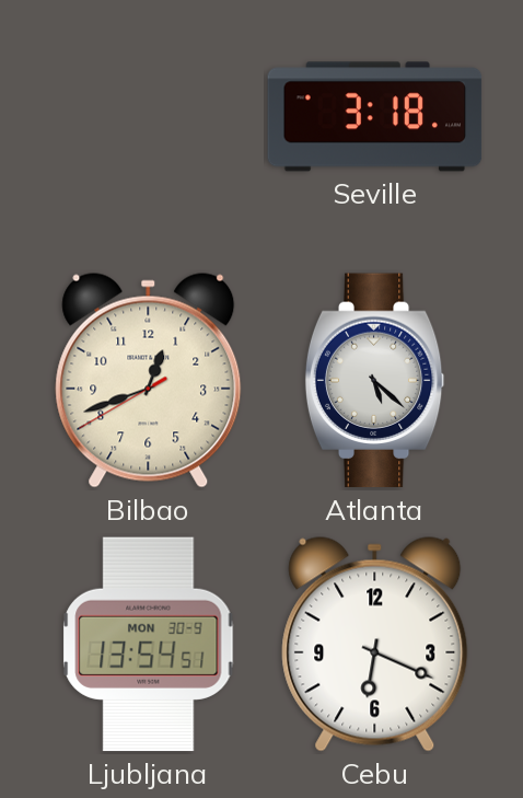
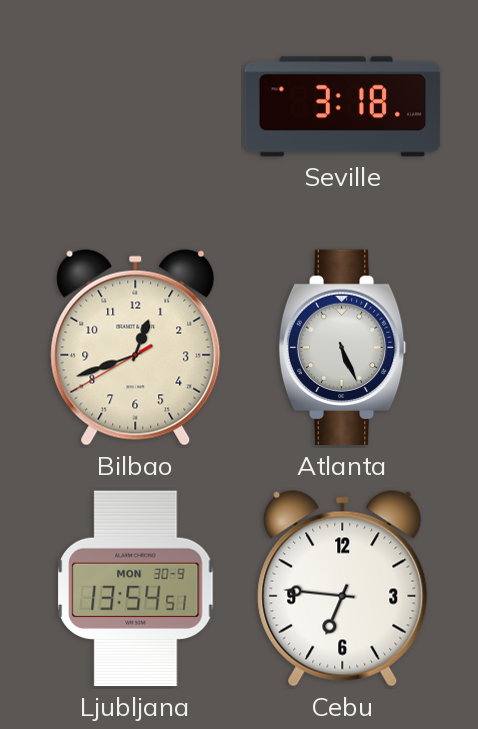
Atlanta: 5:22 -> 5:26
Cebu: 6:19 -> 6:46
